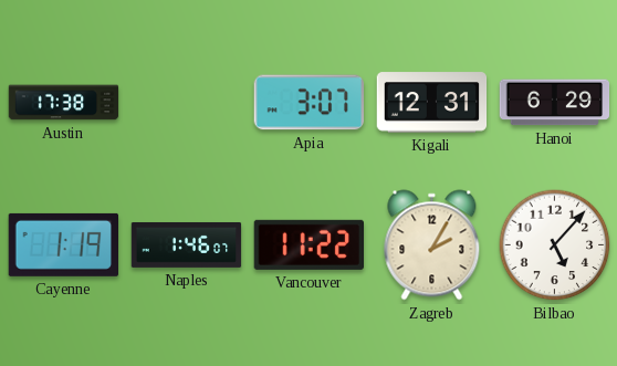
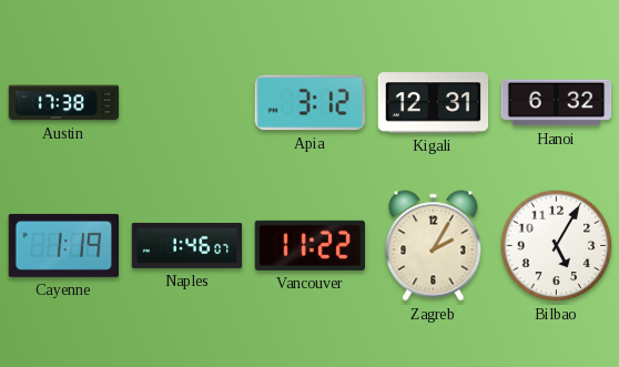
Apia: 3:07 -> 3:12
Hanoi: 6:29 -> 6:32
Bilbao: 5:07 -> 5:05
